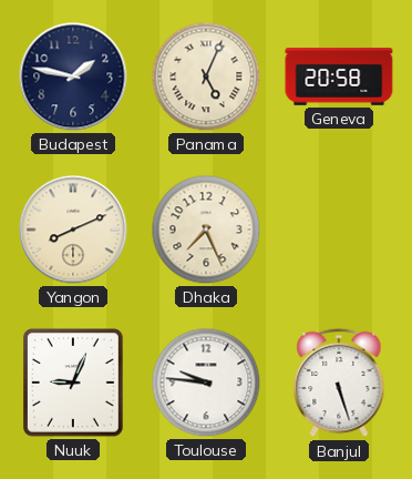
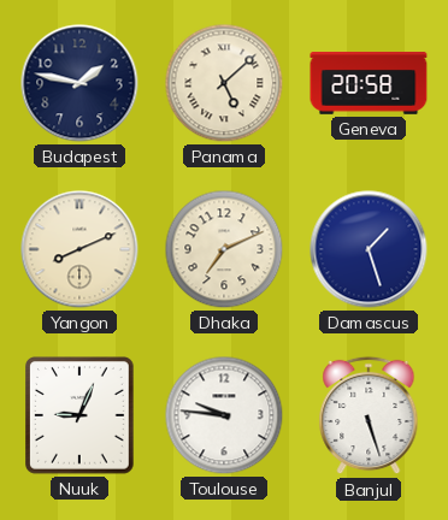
Panama: 5:04 -> 5:08
Dhaka: 7:26 -> 7:11
Damascus: none -> 1:27
